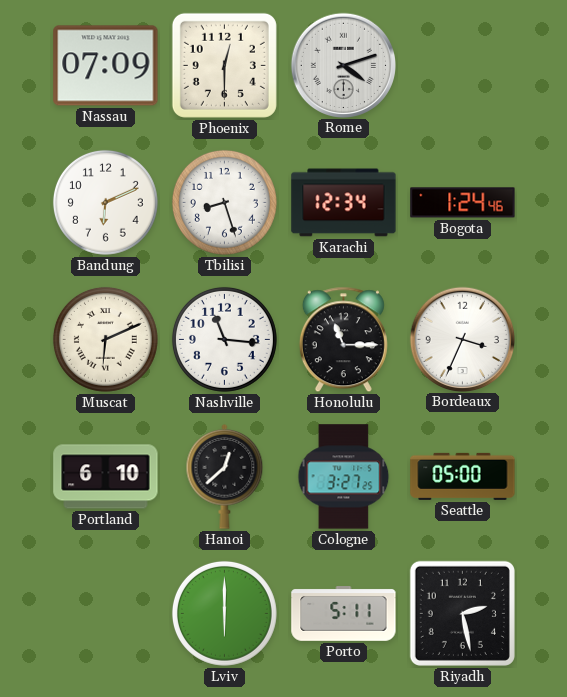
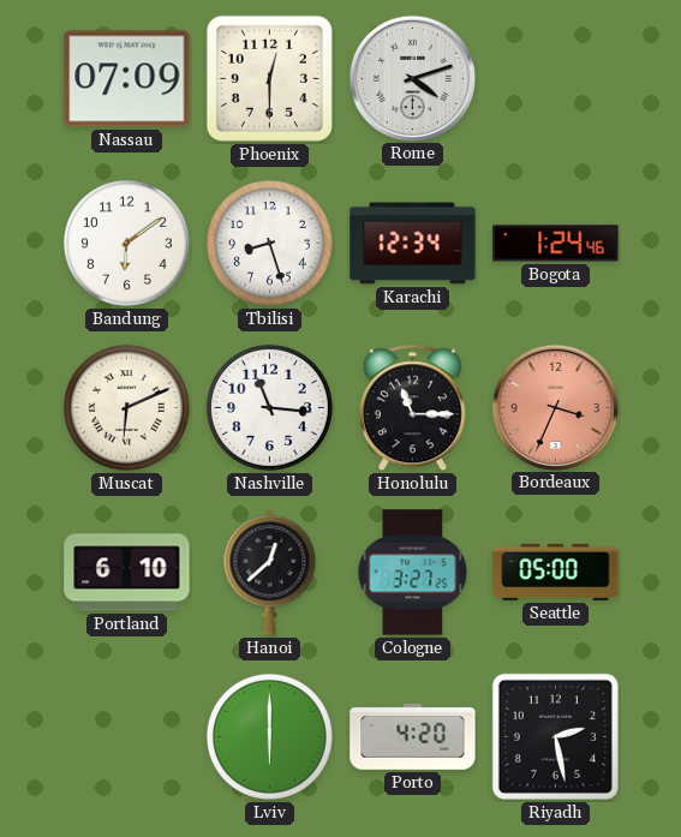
Bandung: 6:11 -> 6:09
Bordeaux dial: white -> salmon
Porto: 5:11 -> 4:20
